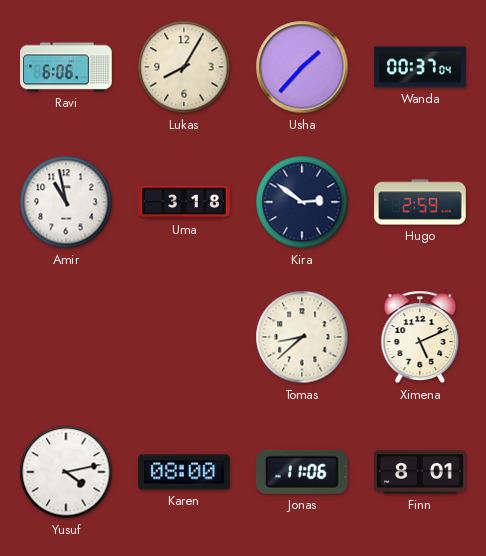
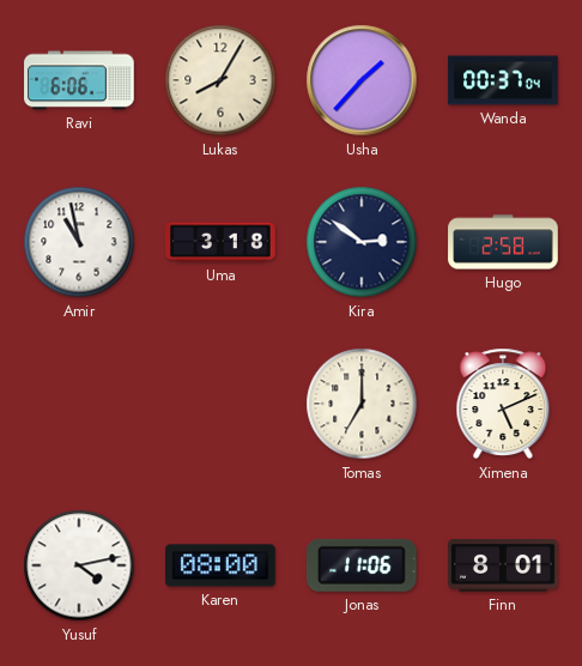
Hugo: 2:59 -> 2:58
Tomas: 8:38 -> 7:00
